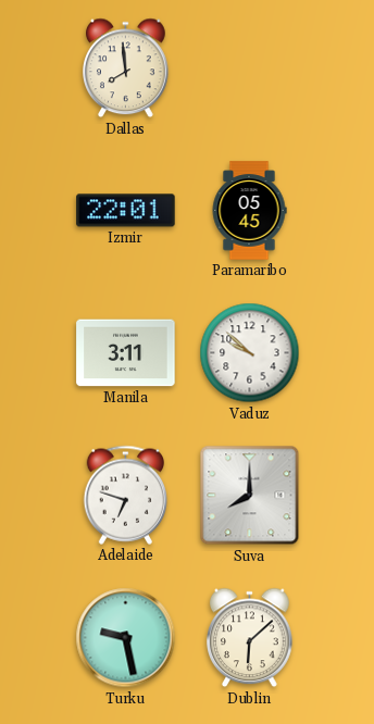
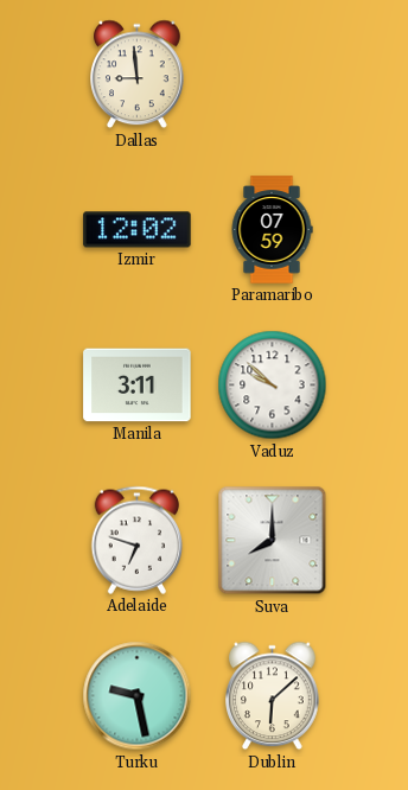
Dallas: 7:59 -> 8:59
Izmir: 22:01 -> 12:02
Paramaribo: 05:45 -> 07:59
